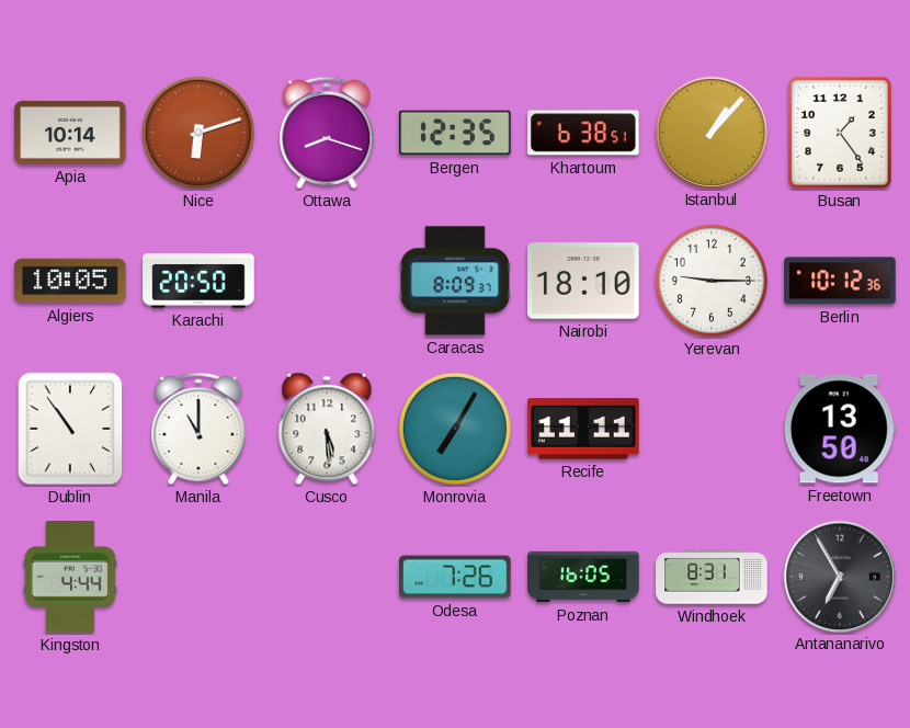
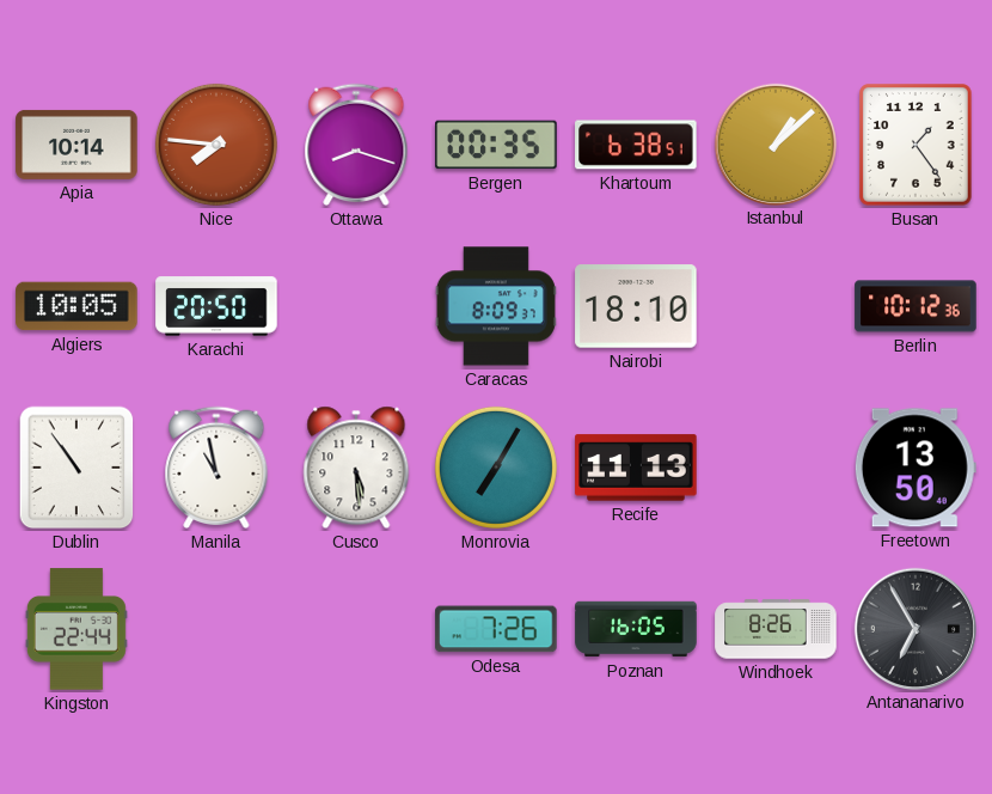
Nice: 6:12 -> 7:46
Bergen: 12:35 -> 00:35
Istanbul: 1:07 -> 1:08
Yerevan: 9:15 -> none
Manila: 11:00 -> 10:58
Recife: 11:11 -> 11:13
Kingston: 4:44 -> 22:44
Windhoek: 8:31 -> 8:26
